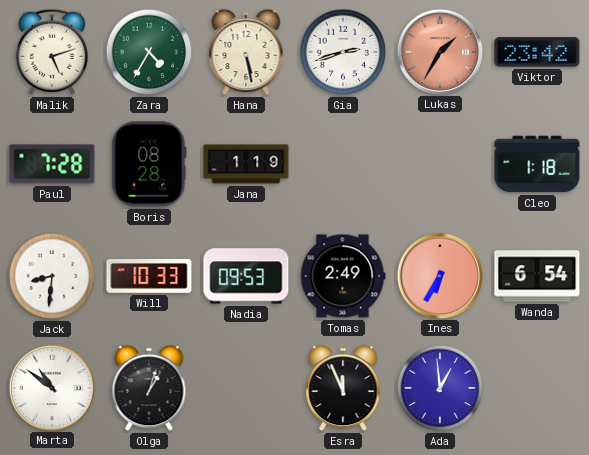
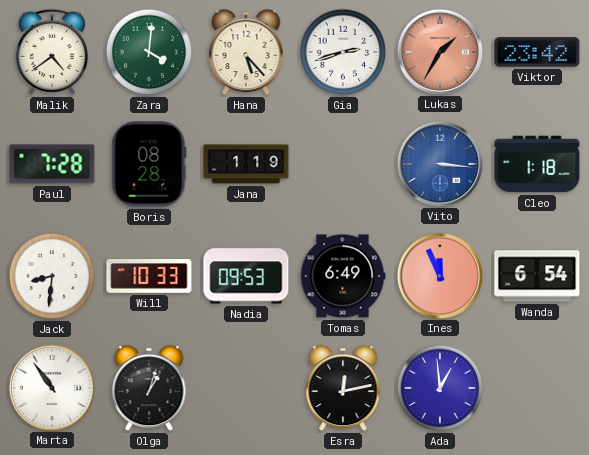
Malik: 5:12 -> 4:39
Zara: 4:35 -> 4:01
Hana: 5:28 -> 5:23
Vito: none -> 3:16
Tomas: 2:49 -> 6:49
Ines: 6:35 -> 11:56
Marta: 10:51 -> 10:54
Esra: 11:56 -> 12:13
